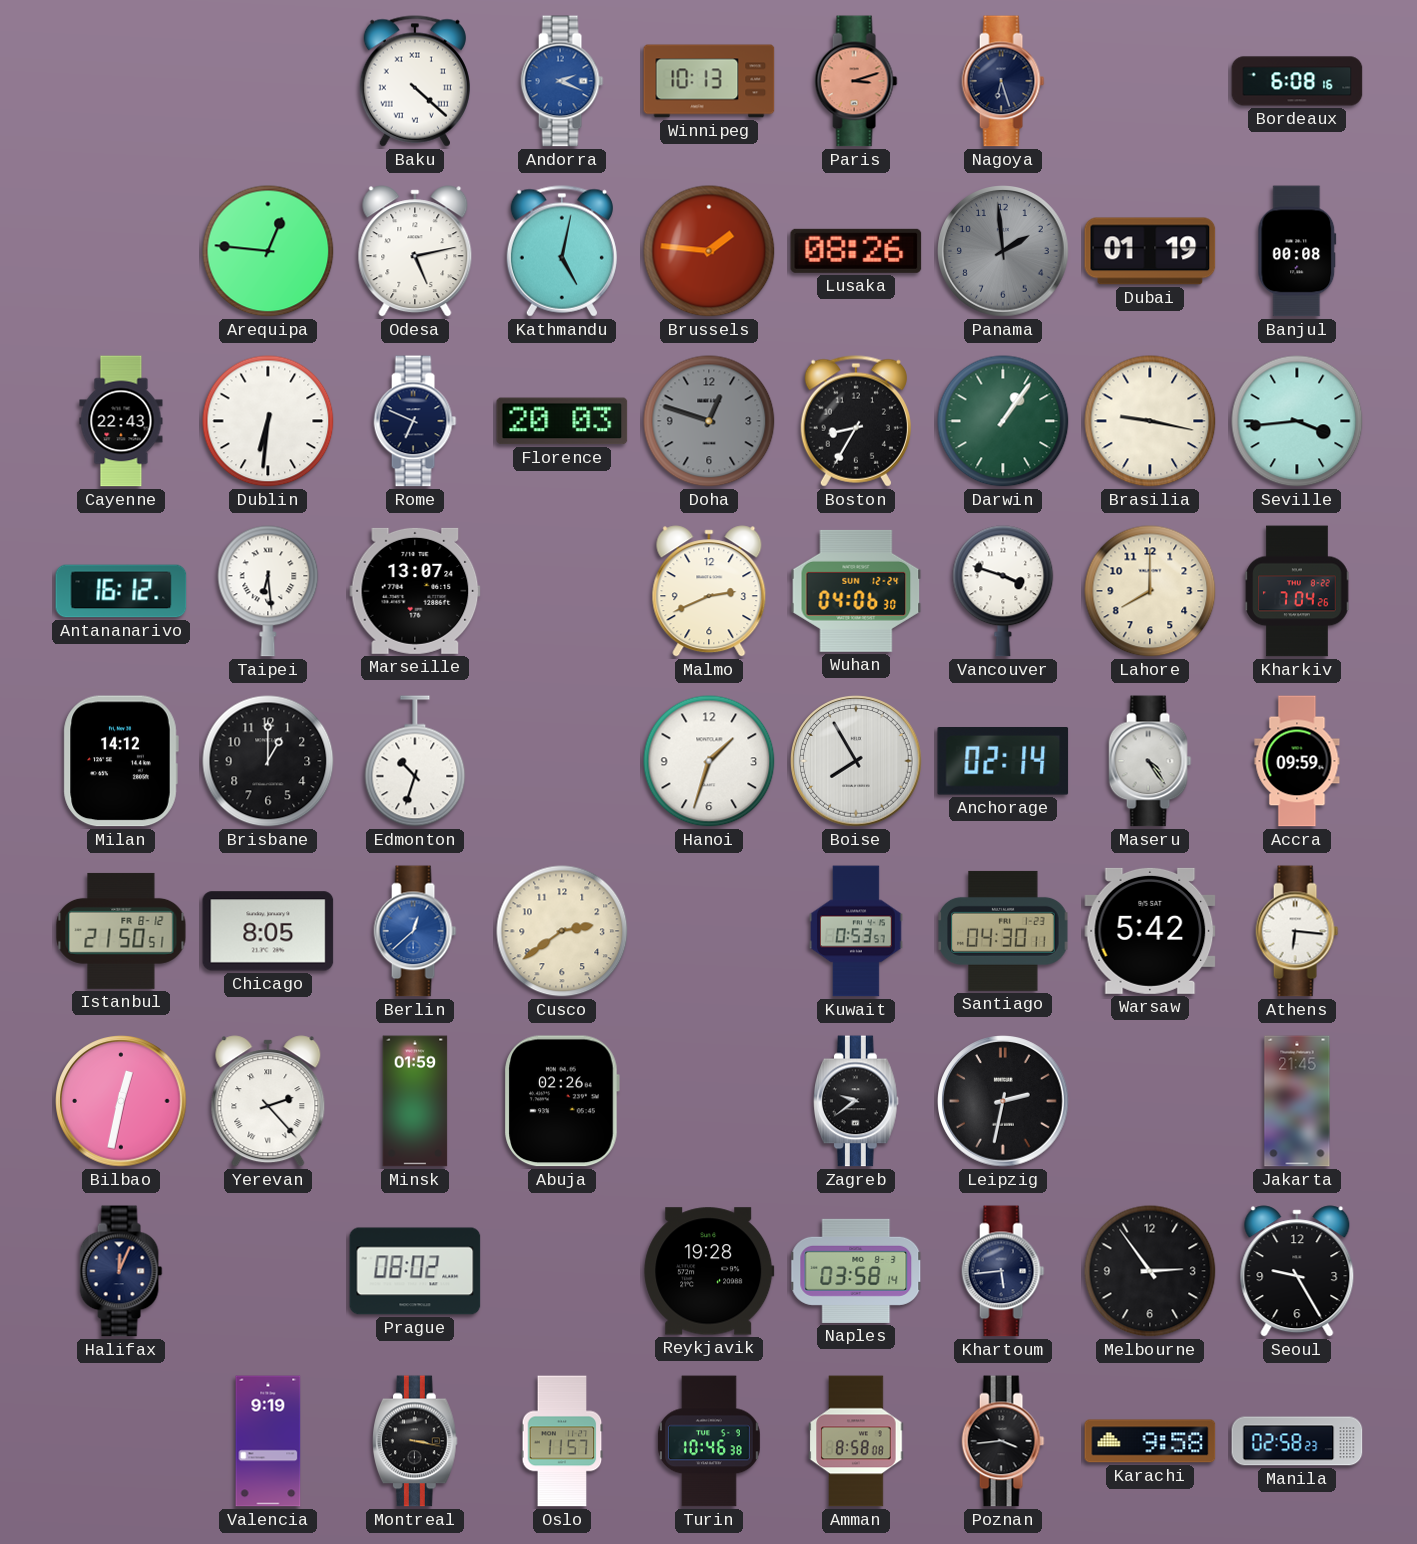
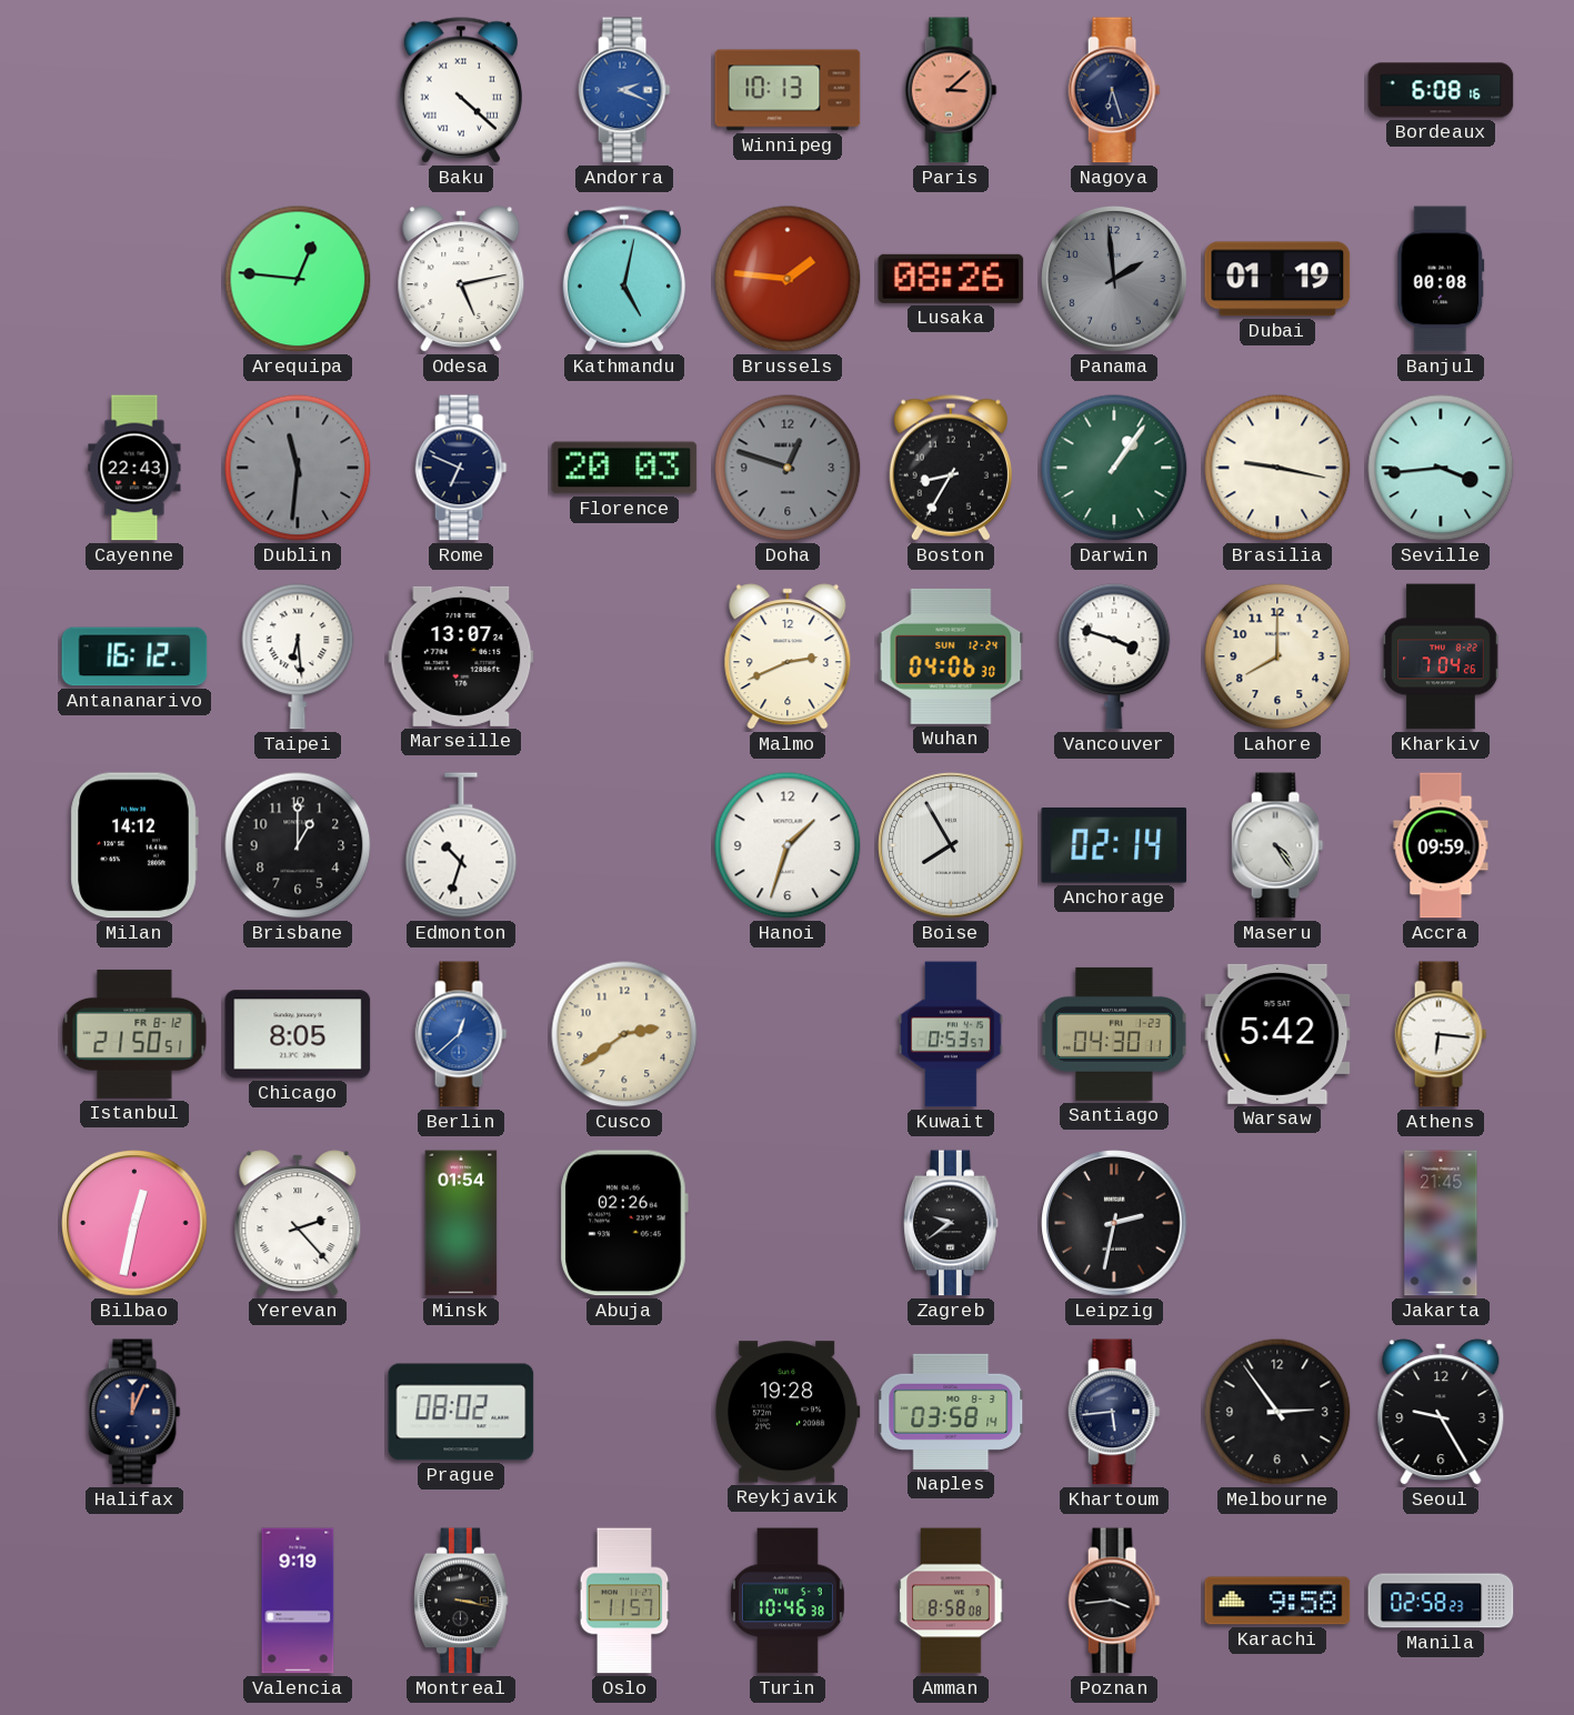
Paris: 3:12 -> 3:08
Dublin: 6:31 -> 11:31
Dublin dial: white -> grey
Minsk: 01:59 -> 01:54
